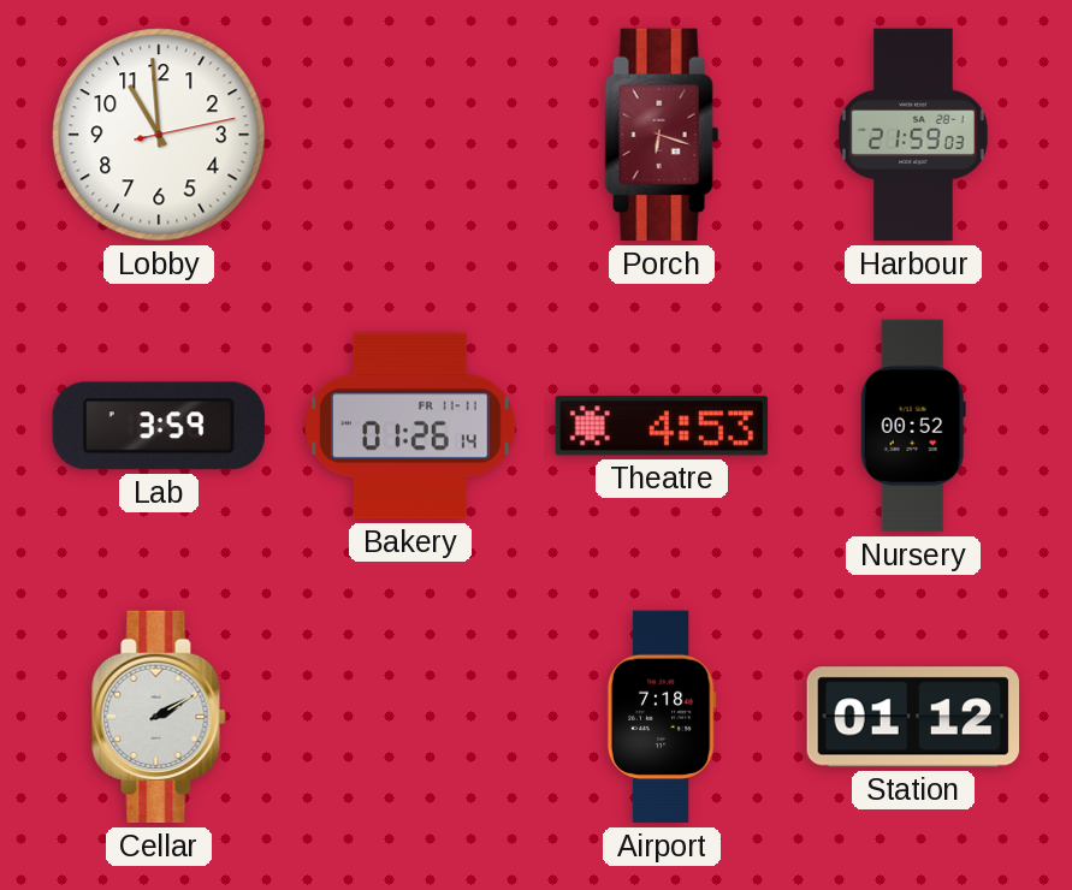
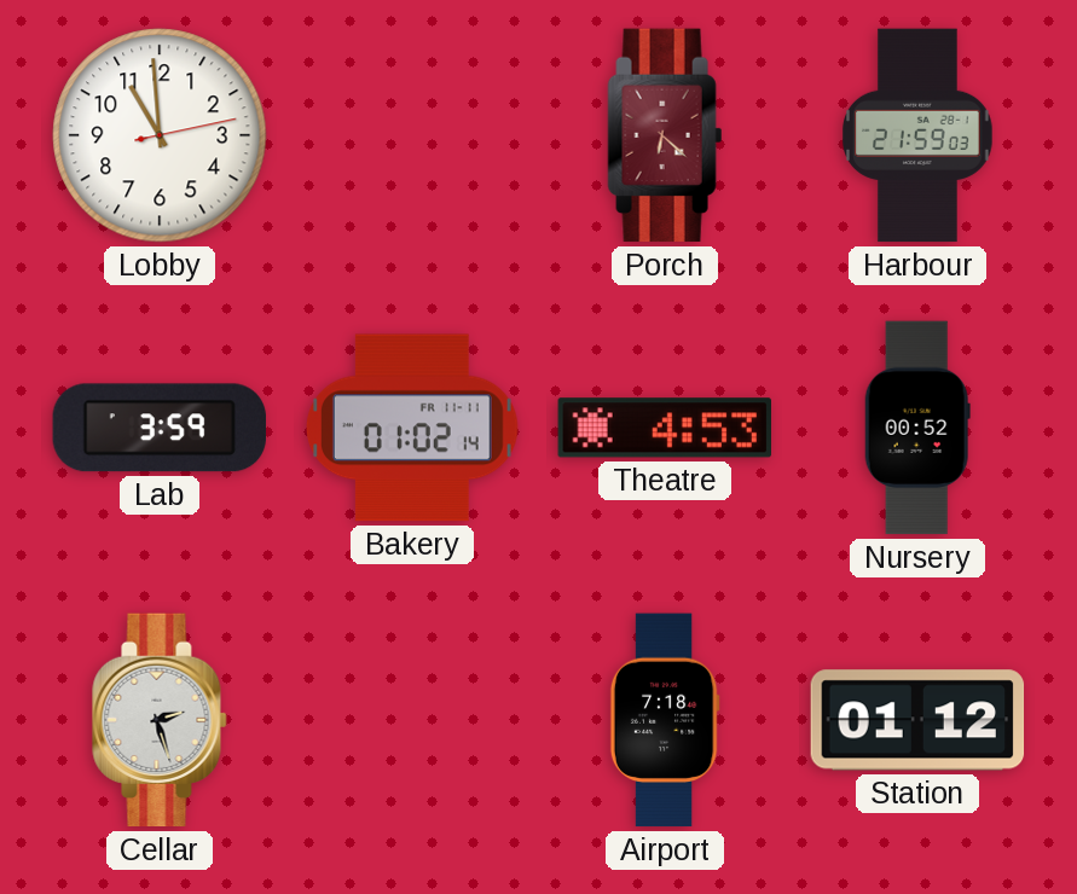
Porch: 6:18 -> 6:22
Bakery: 01:26 -> 01:02
Cellar: 2:10 -> 2:27
